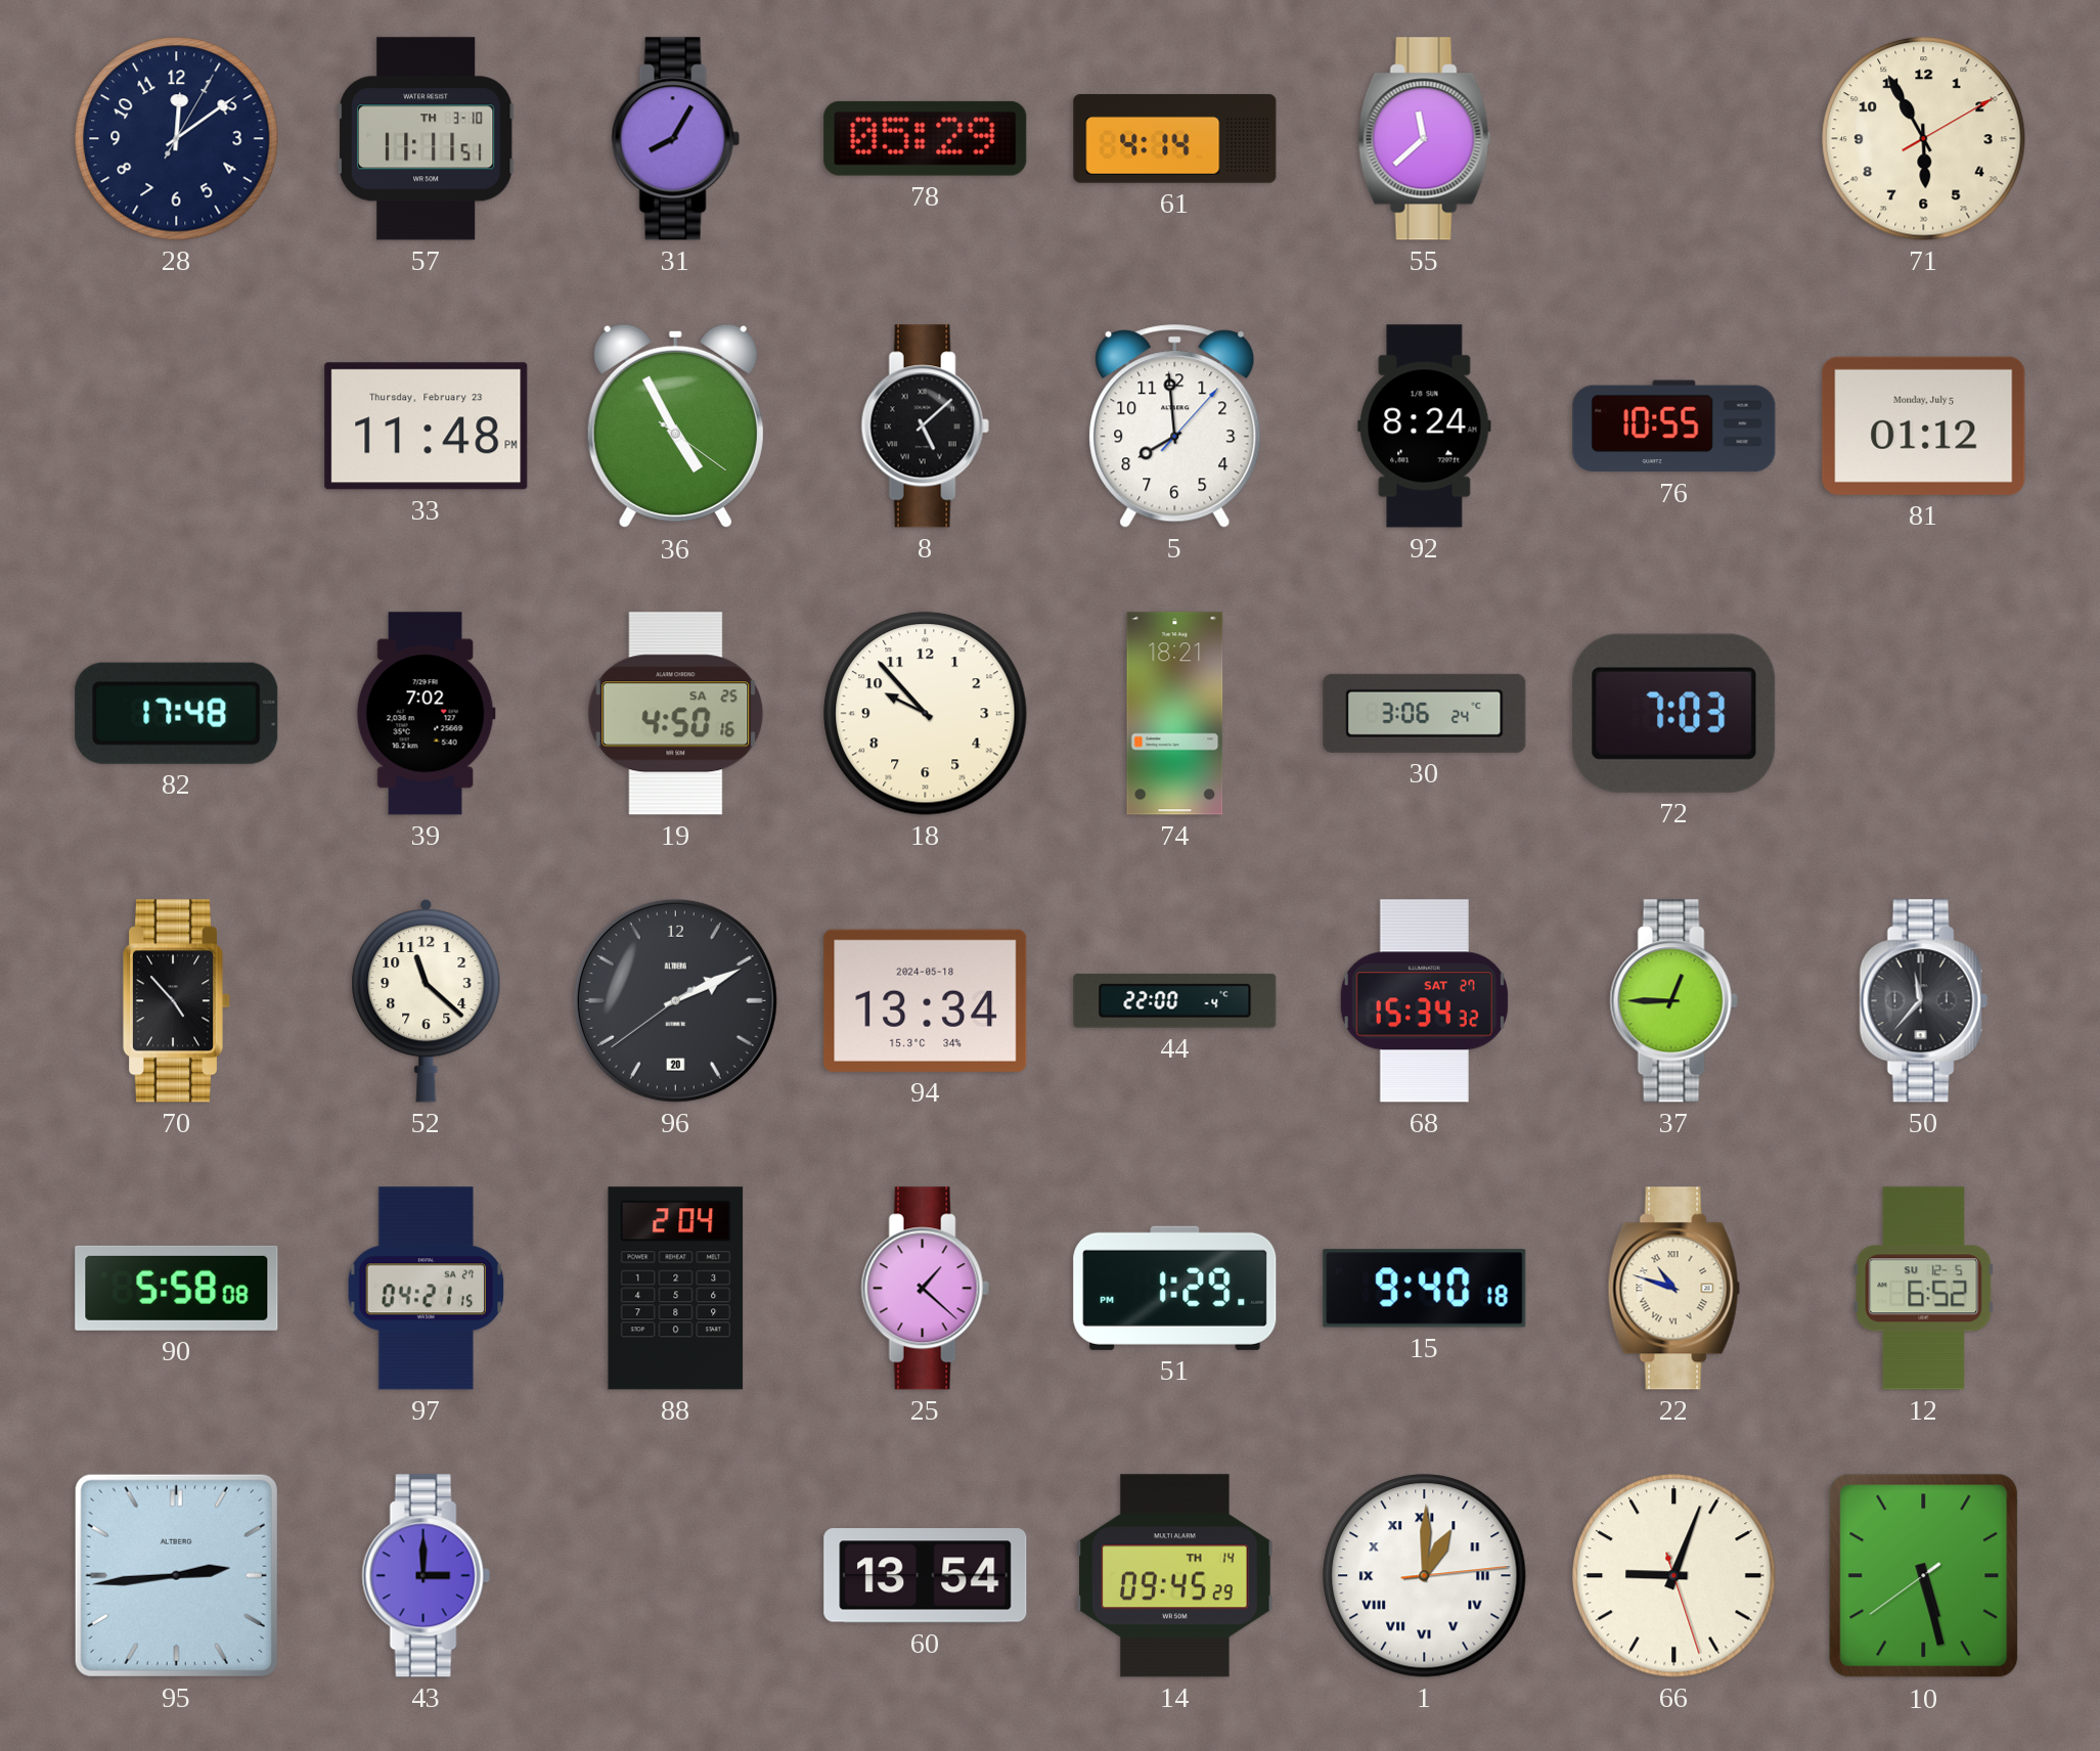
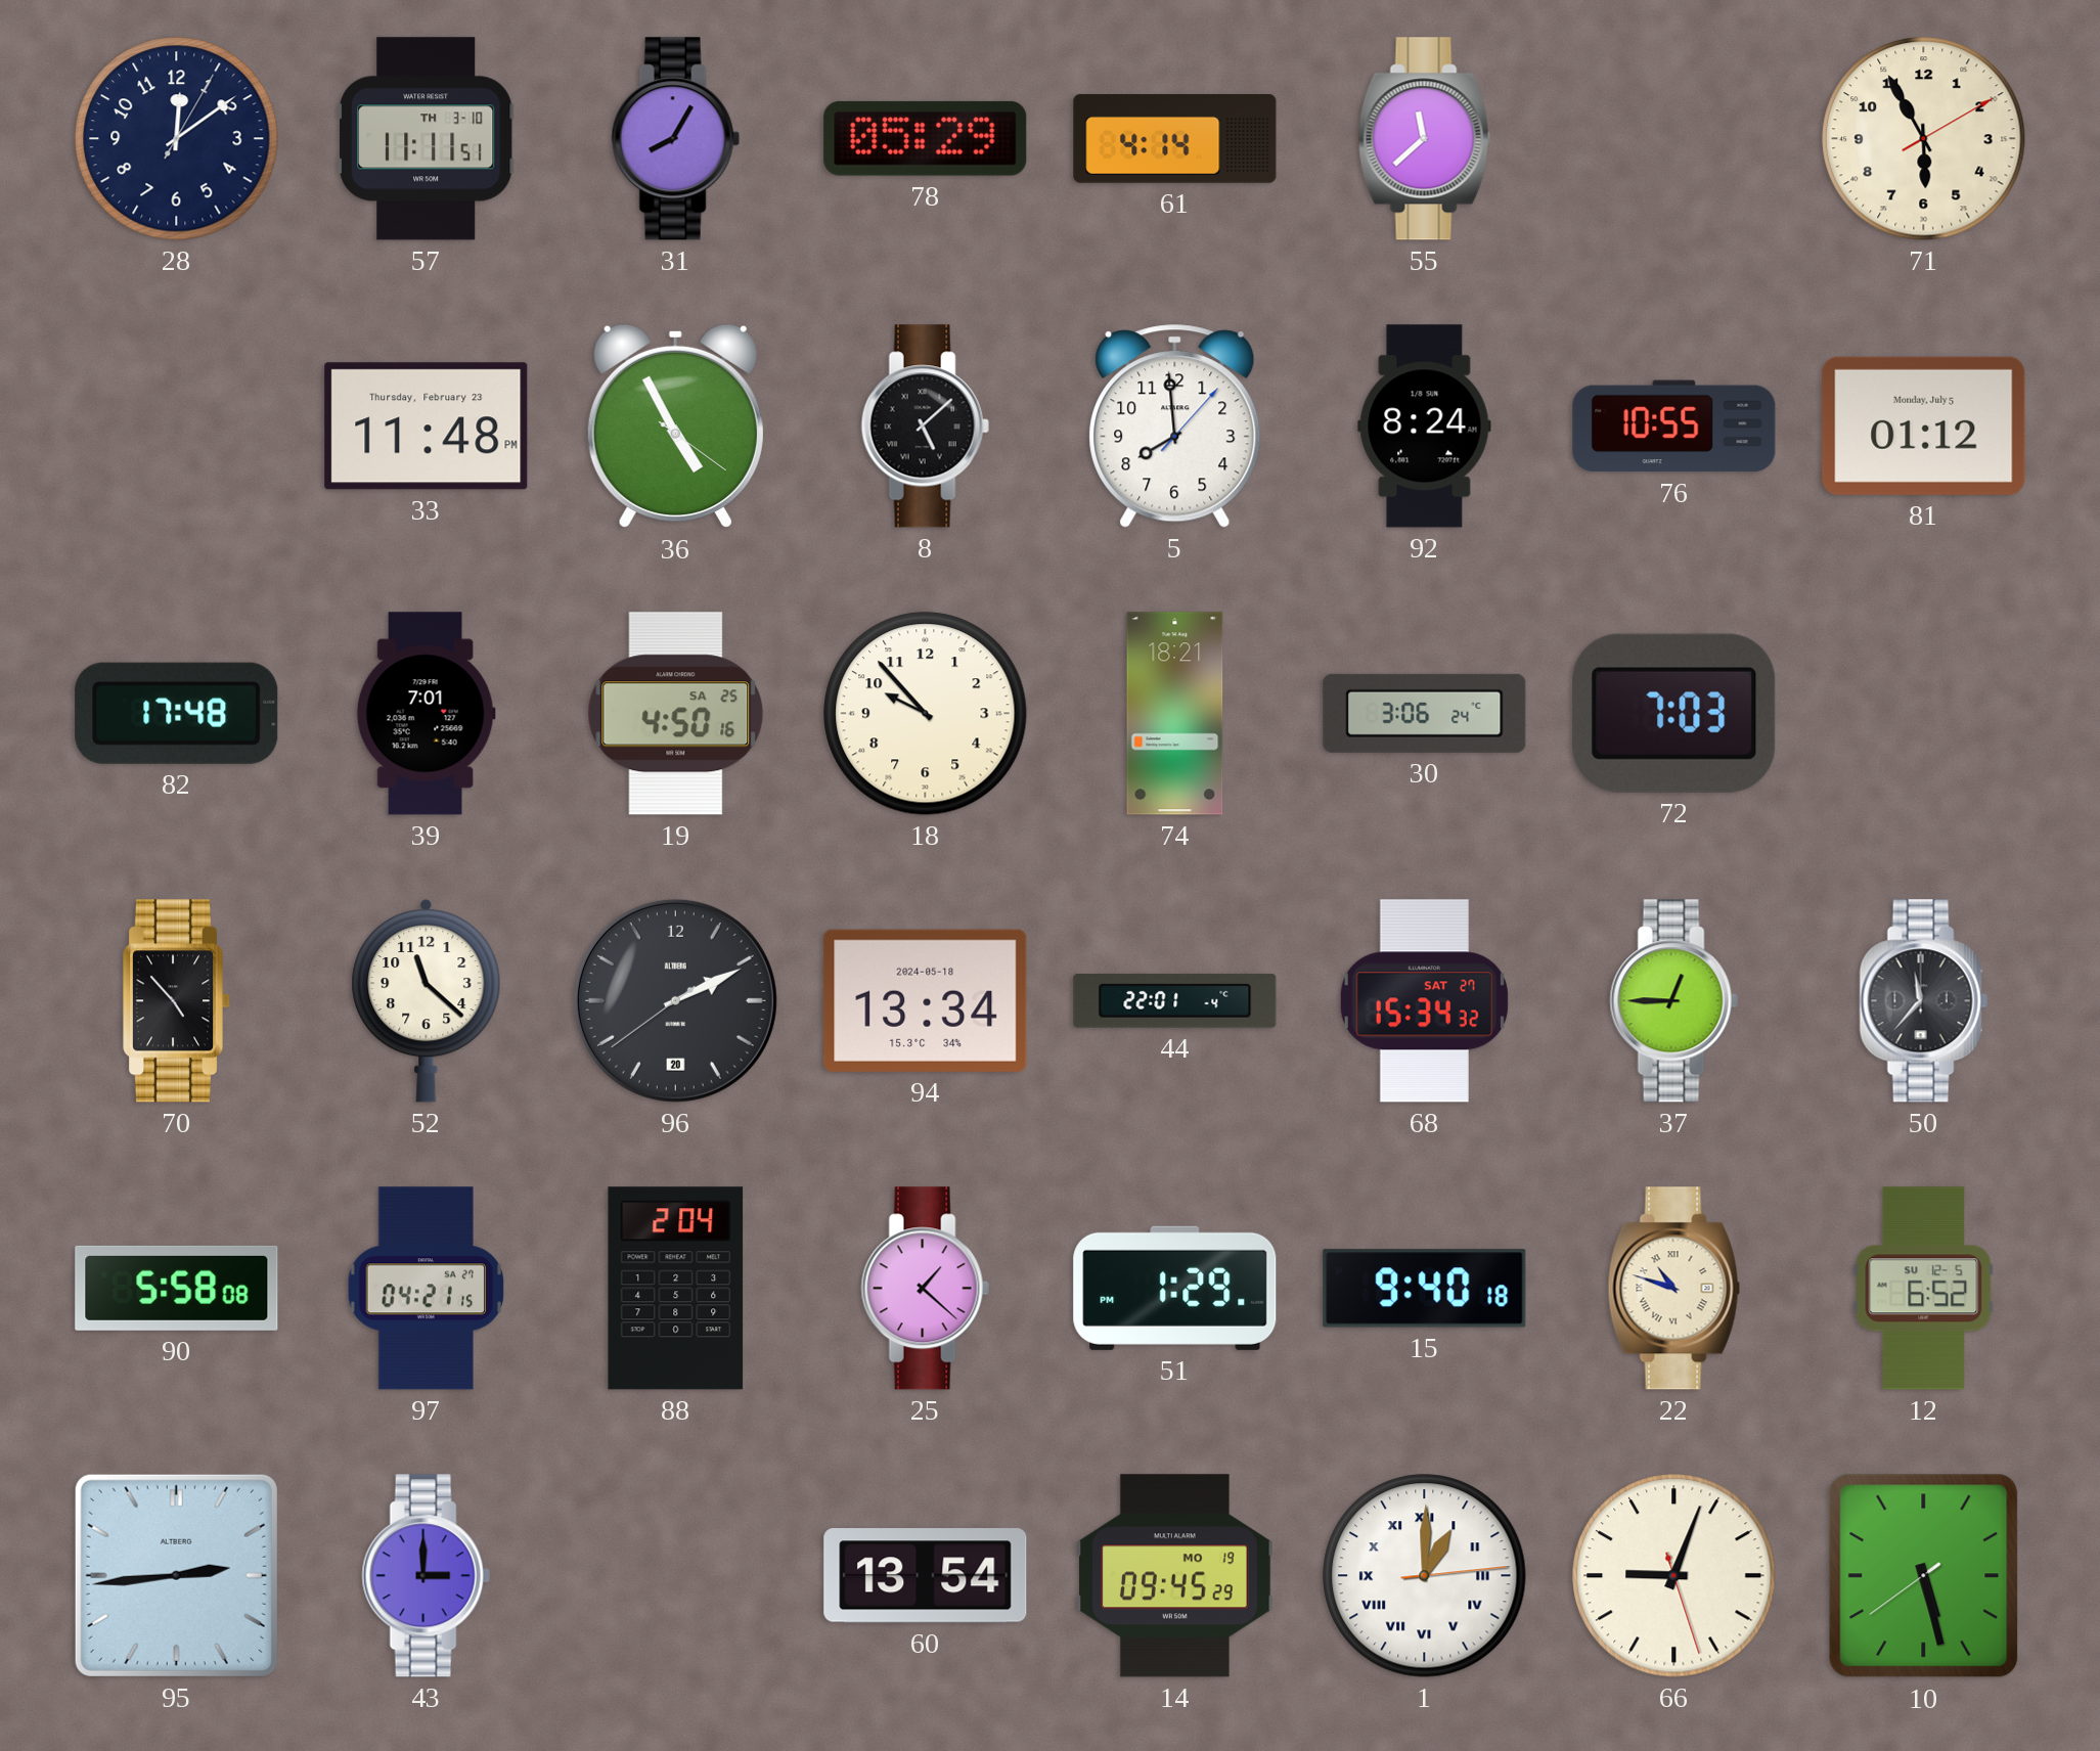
39: 7:02 -> 7:01
44: 22:00 -> 22:01
14 date: TH 14 -> MO 19
